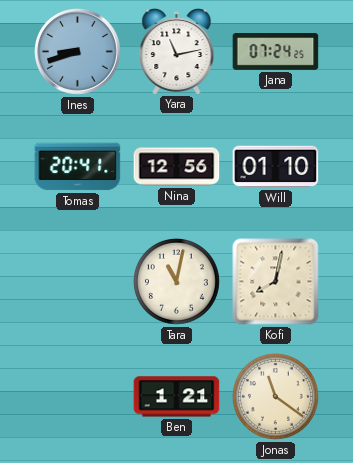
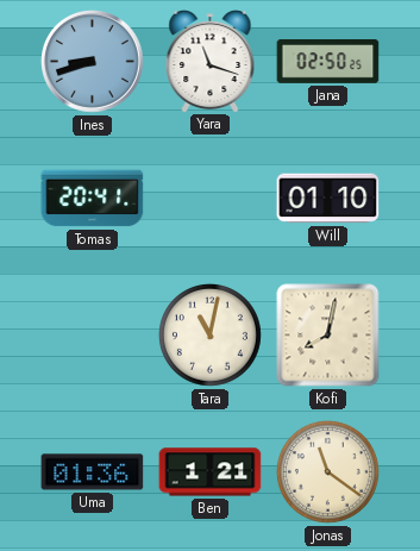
Yara: 11:13 -> 11:18
Jana: 07:24 -> 02:50
Nina: 12:56 -> none
Uma: none -> 01:36
